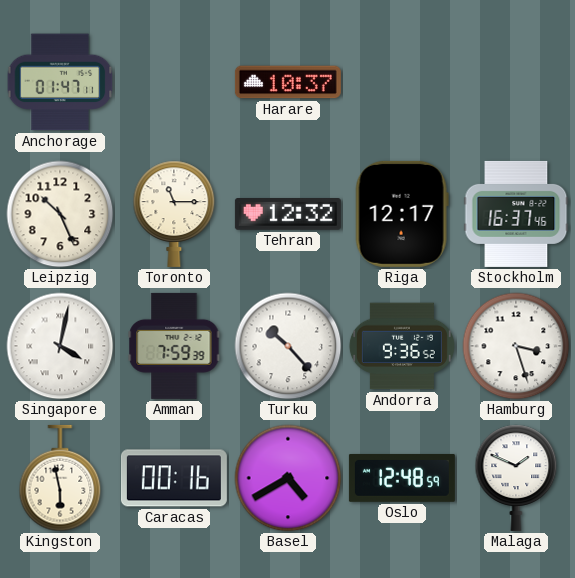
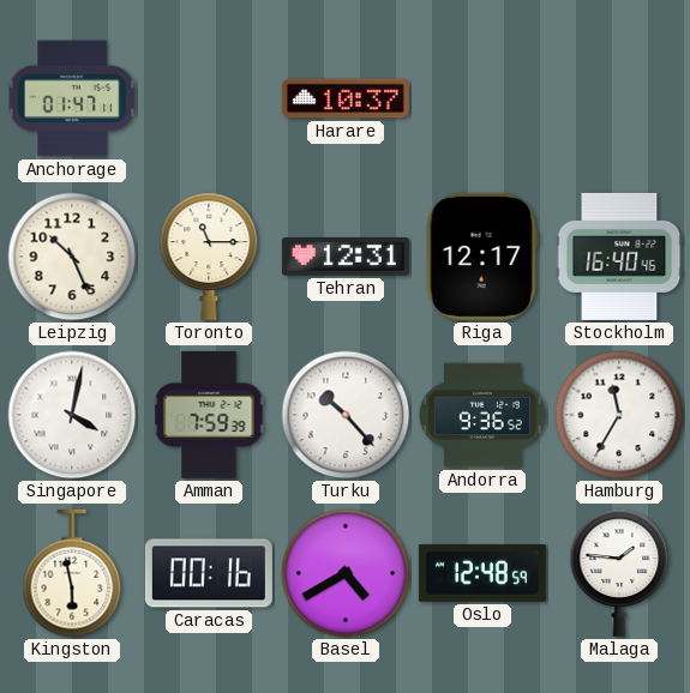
Tehran: 12:32 -> 12:31
Stockholm: 16:37 -> 16:40
Hamburg: 3:27 -> 11:35
Malaga: 1:49 -> 1:46
